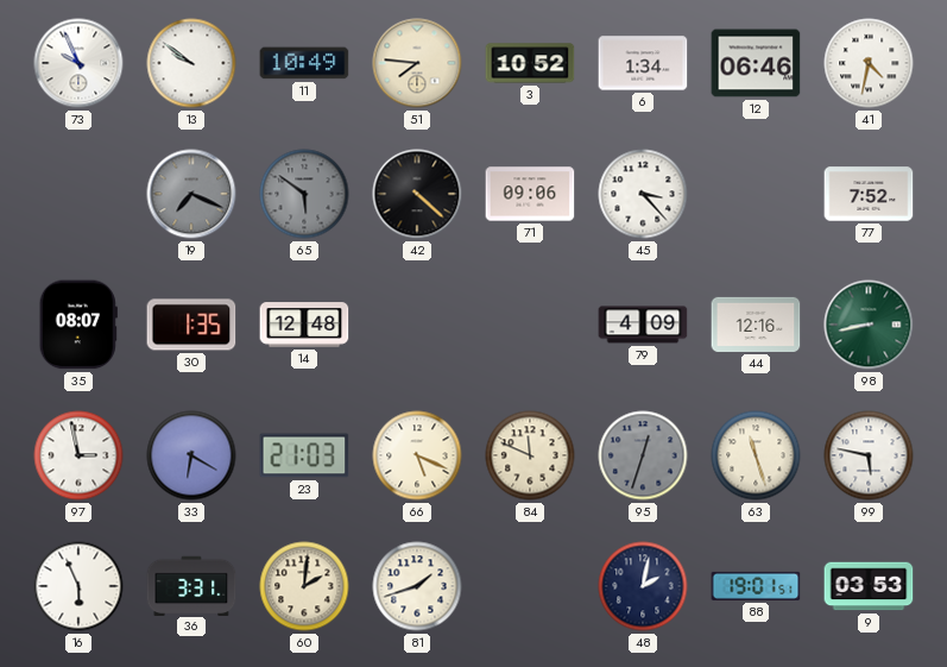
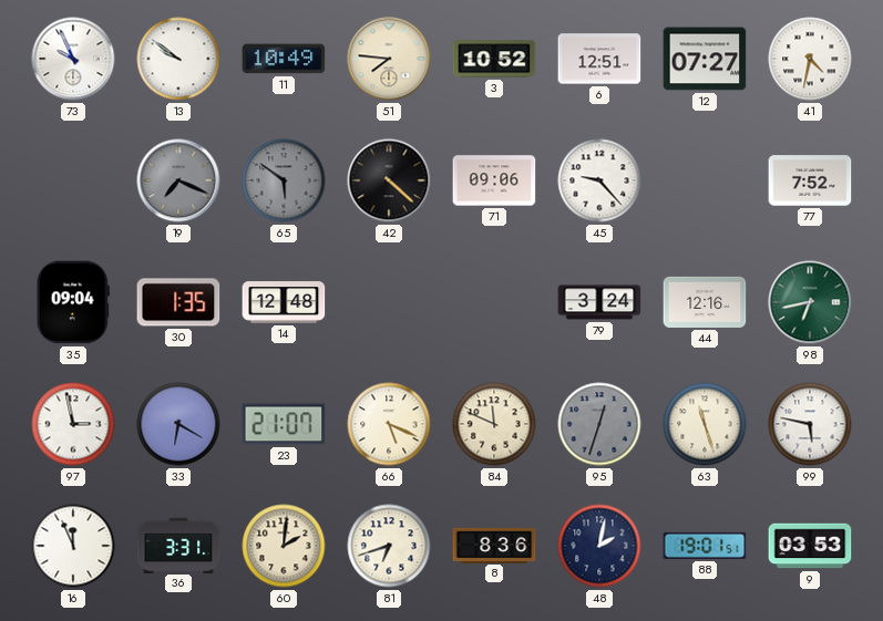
6: 1:34 -> 12:51
12: 06:46 -> 07:27
45: 3:23 -> 9:23
35: 08:07 -> 09:04
79: 4:09 -> 3:24
98: 8:43 -> 6:43
23: 21:03 -> 21:07
16: 5:56 -> 11:56
81: 1:42 -> 6:42
8: none -> 8:36
